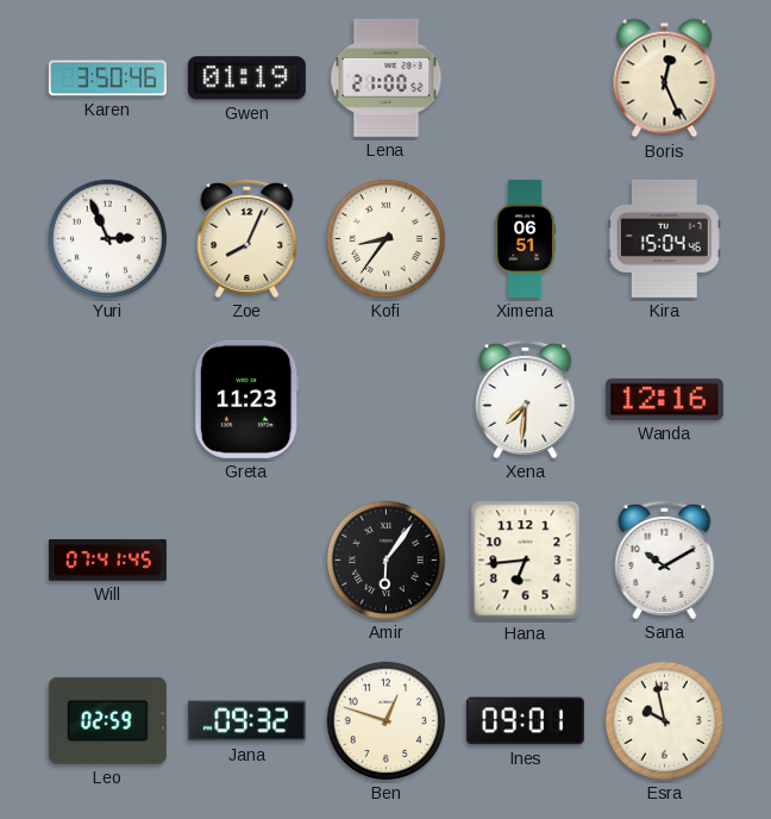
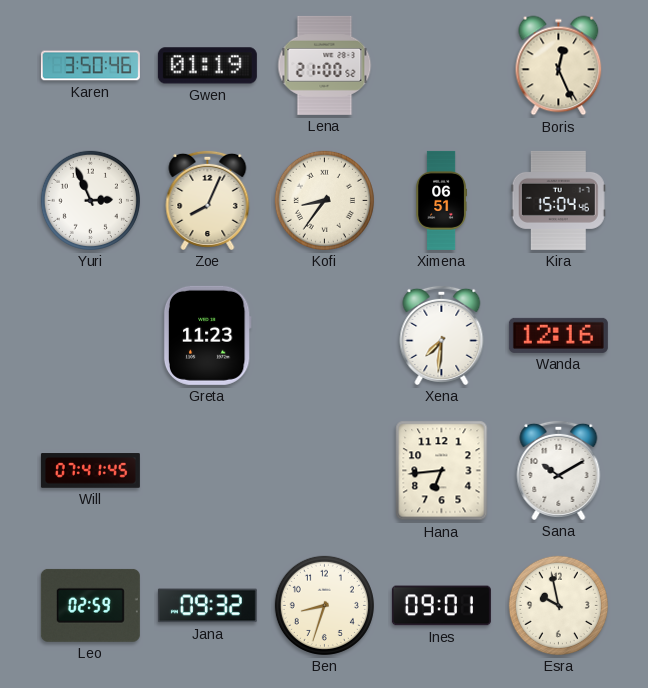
Amir: 6:06 -> none
Ben: 12:48 -> 8:33
